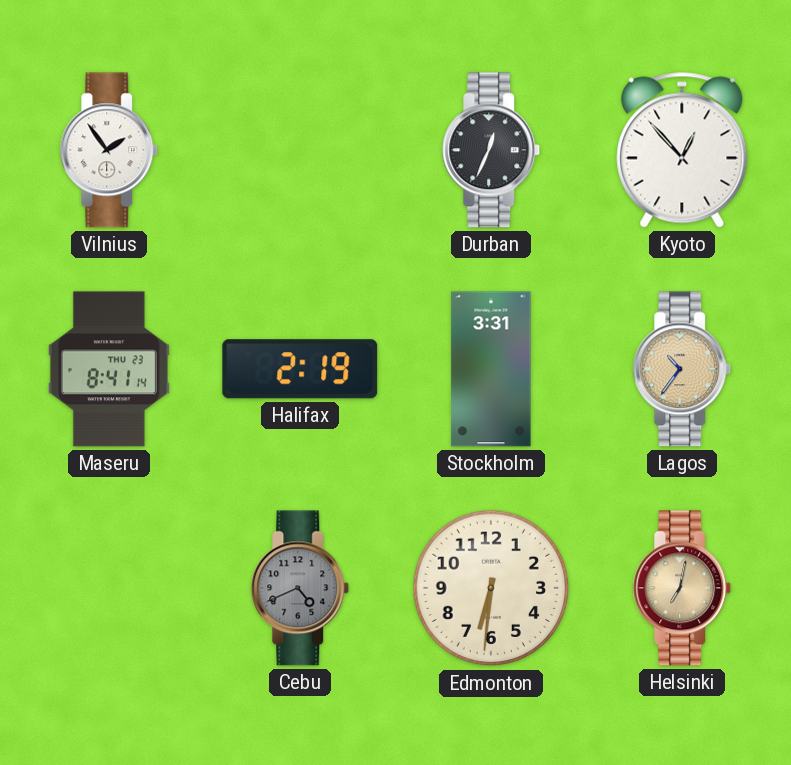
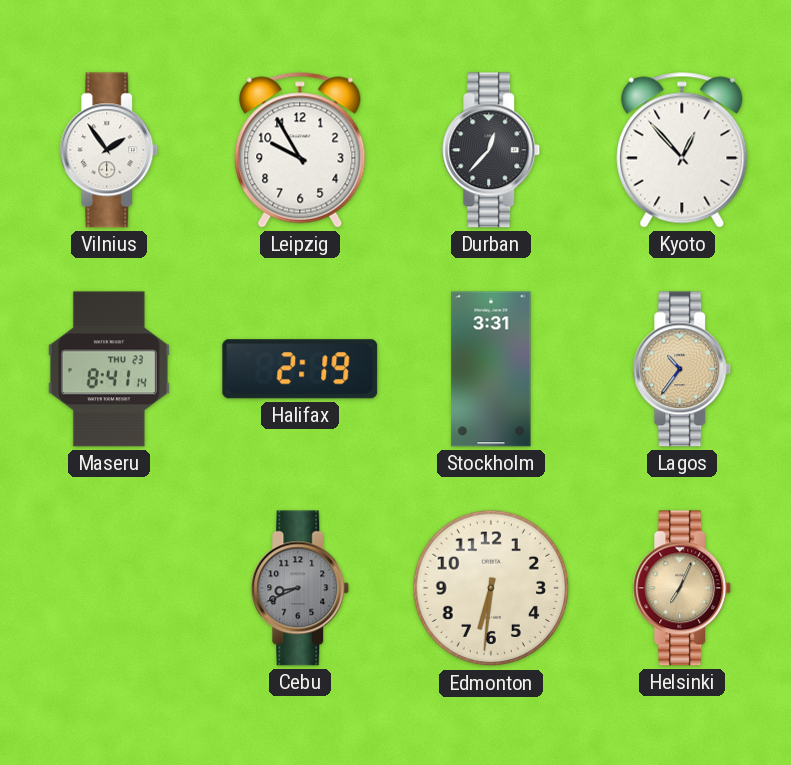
Leipzig: none -> 9:55
Durban: 12:34 -> 12:37
Cebu: 4:41 -> 8:41
Helsinki: 7:02 -> 7:04
